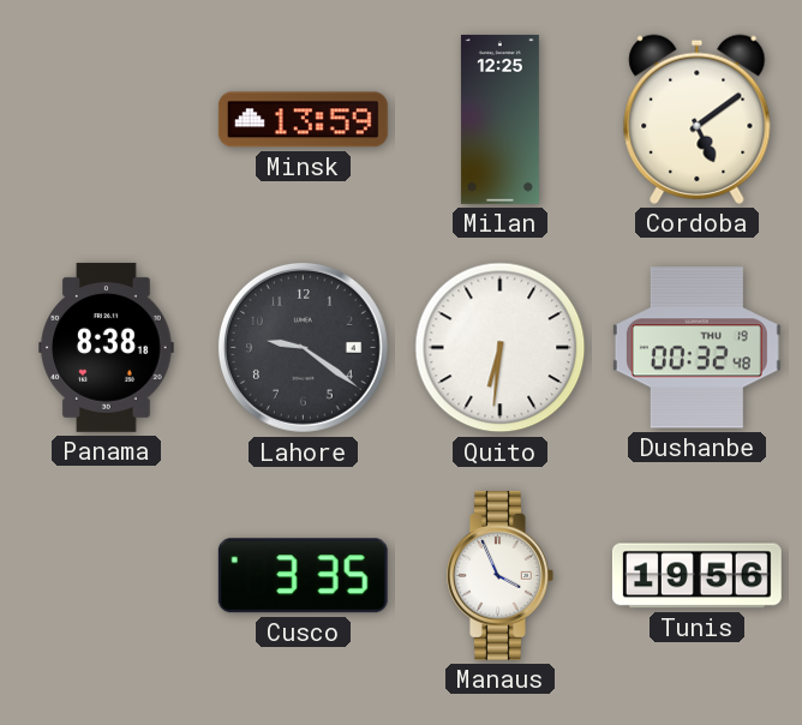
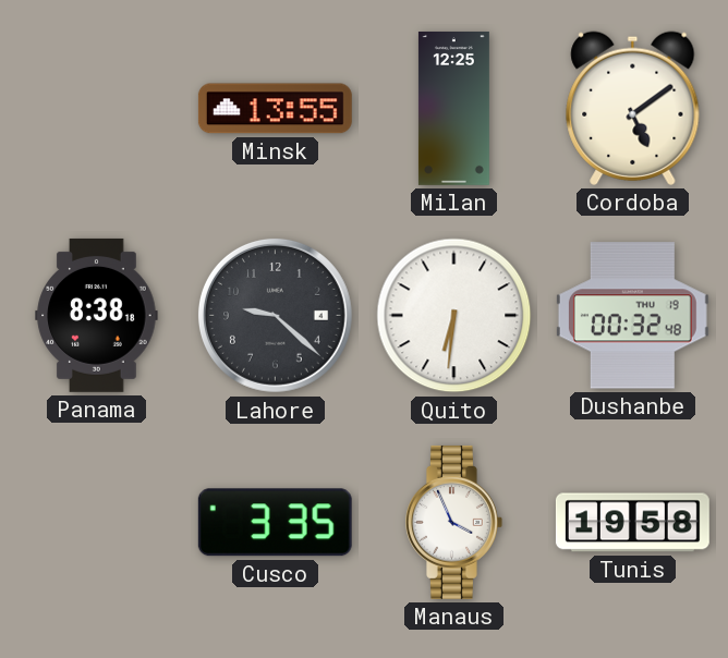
Minsk: 13:59 -> 13:55
Lahore: 9:21 -> 9:22
Tunis: 19:56 -> 19:58
